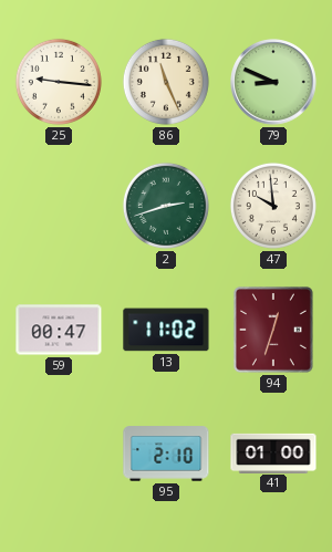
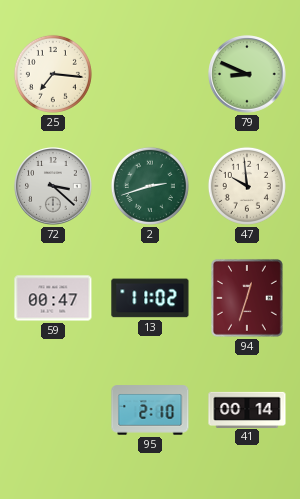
25: 9:16 -> 7:16
86: 11:26 -> none
72: none -> 3:22
41: 01:00 -> 00:14
